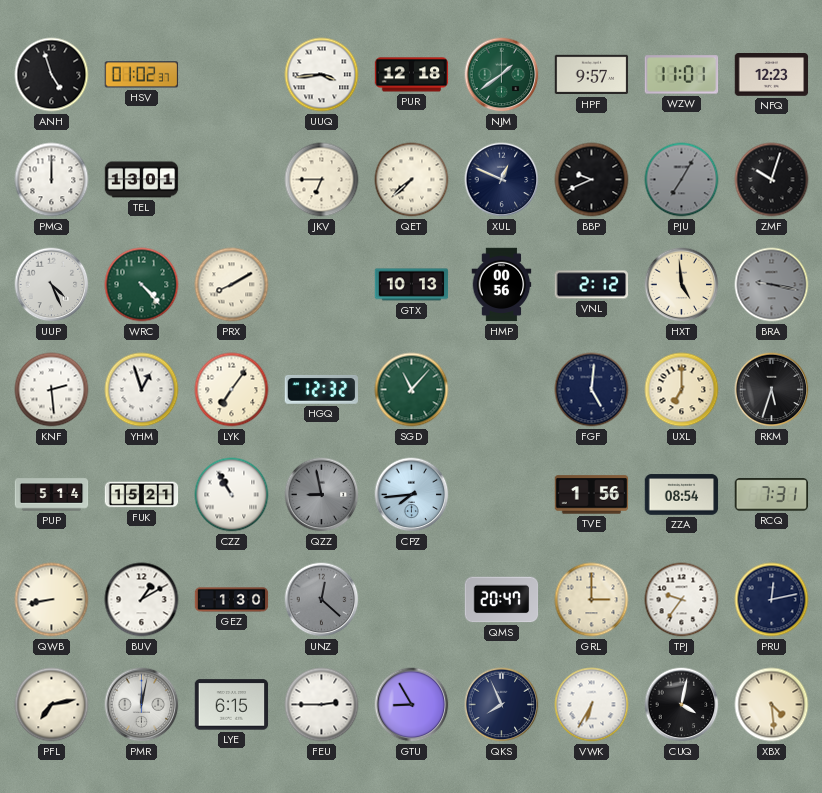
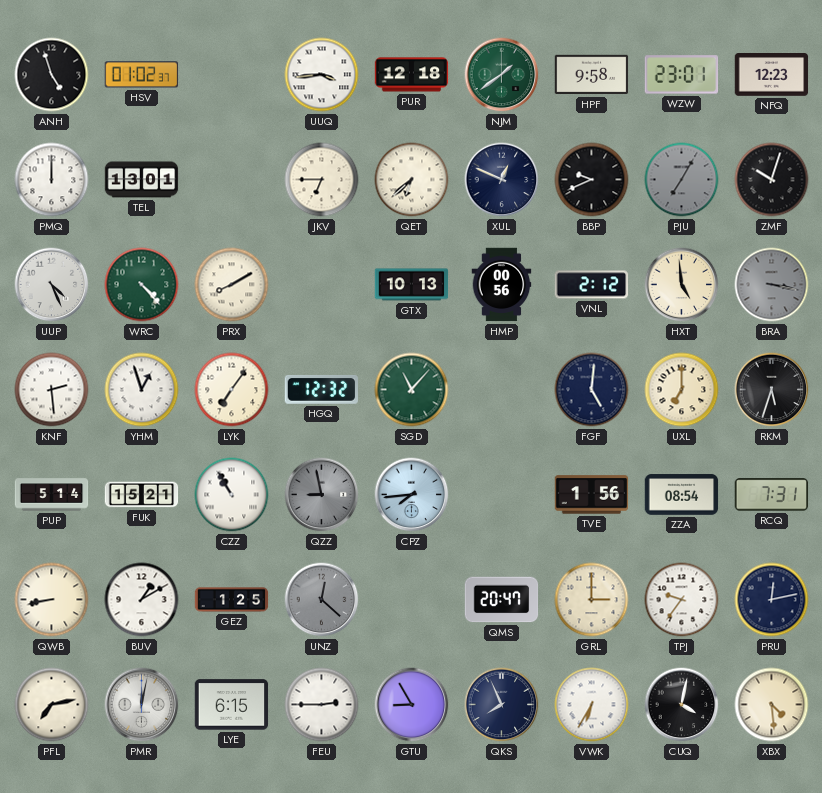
HPF: 9:57 -> 9:58
WZW: 11:01 -> 23:01
QET: 7:38 -> 6:38
BRA: 9:17 -> 3:17
GEZ: 1:30 -> 1:25
